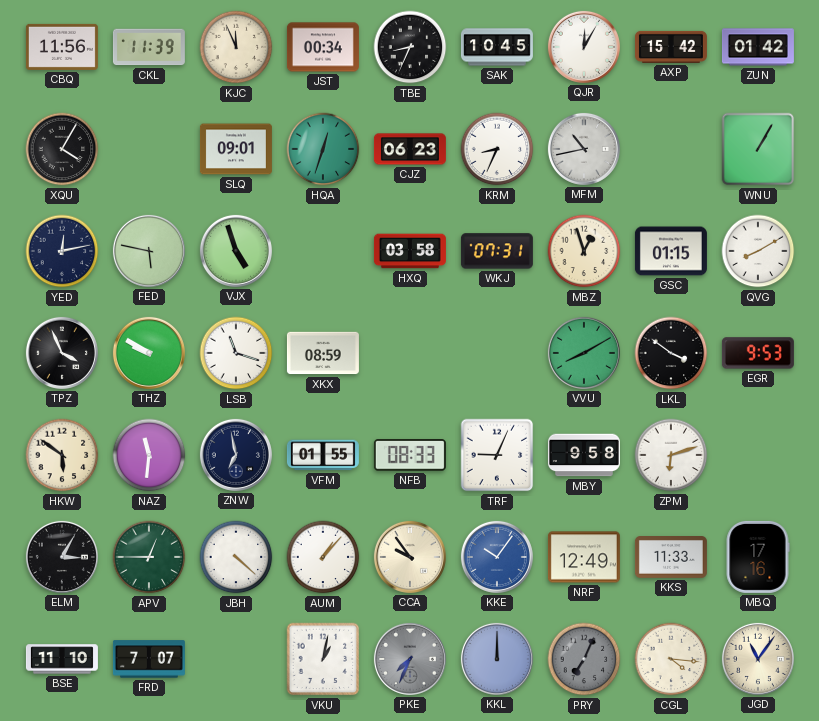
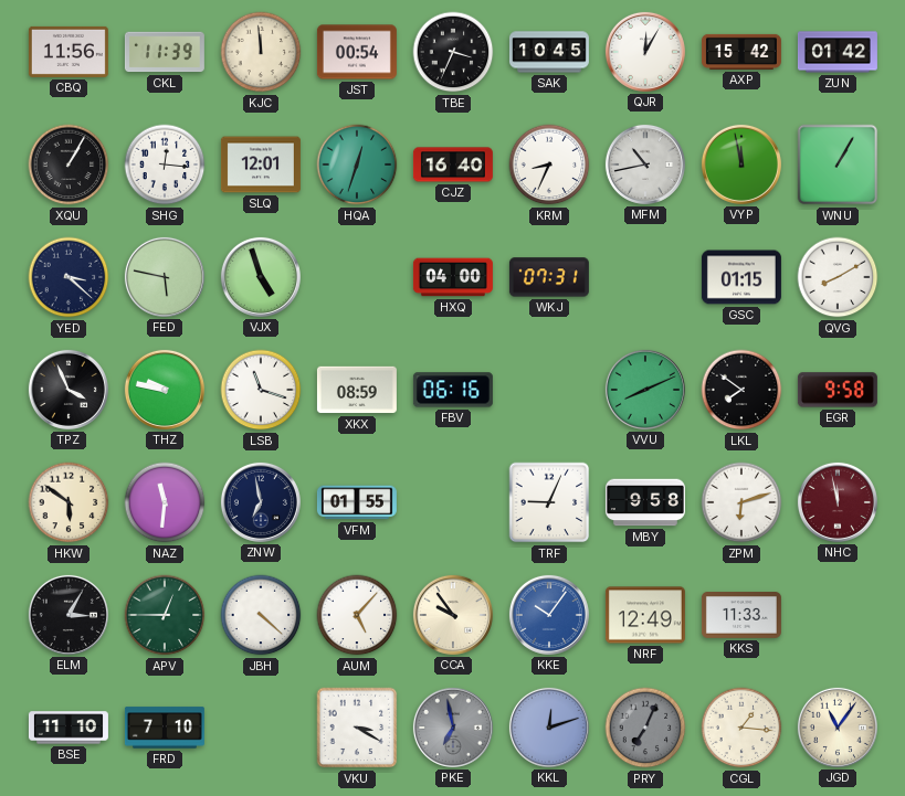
KJC: 11:56 -> 11:59
JST: 00:34 -> 00:54
TBE: 8:34 -> 3:34
XQU: 4:05 -> 1:05
SHG: none -> 12:16
SLQ: 09:01 -> 12:01
CJZ: 06:23 -> 16:40
VYP: none -> 11:58
YED: 12:13 -> 3:22
HXQ: 03:58 -> 04:00
MBZ: 12:57 -> none
THZ: 9:50 -> 9:47
FBV: none -> 06:16
VVU: 8:10 -> 8:11
LKL: 3:51 -> 7:51
EGR: 9:53 -> 9:58
NFB: 08:33 -> none
NHC: none -> 11:58
AUM: 1:07 -> 5:07
MBQ: 17:16 -> none
FRD: 7:07 -> 7:10
VKU: 1:02 -> 3:20
PKE: 7:34 -> 6:58
KKL: 12:00 -> 12:12
CGL: 4:16 -> 1:16
